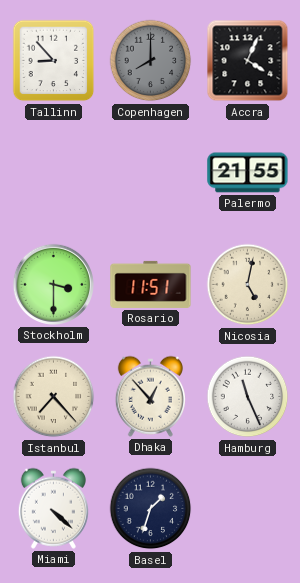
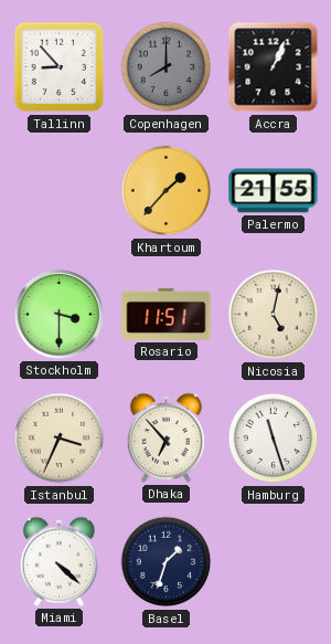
Accra: 4:04 -> 1:04
Khartoum: none -> 1:37
Istanbul: 7:23 -> 3:34
Dhaka: 12:53 -> 6:53
Hamburg: 11:26 -> 11:27
